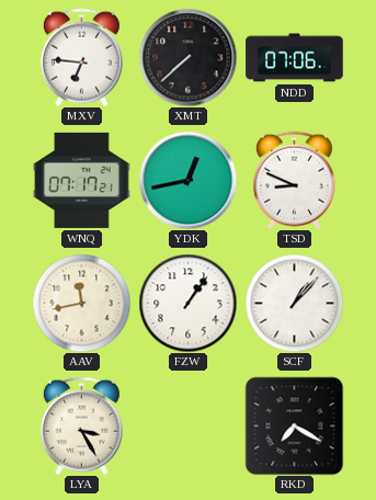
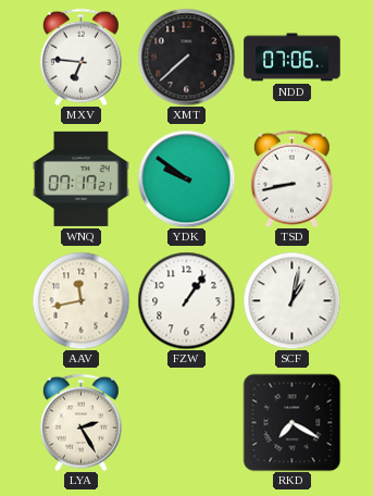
YDK: 12:43 -> 9:51
TSD: 8:49 -> 8:43
SCF: 1:07 -> 1:02
LYA: 3:25 -> 2:25
